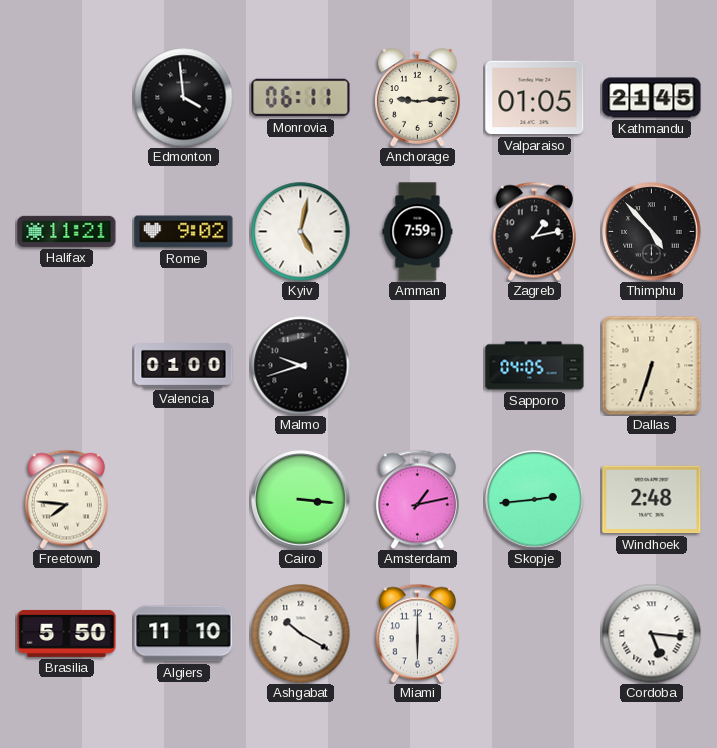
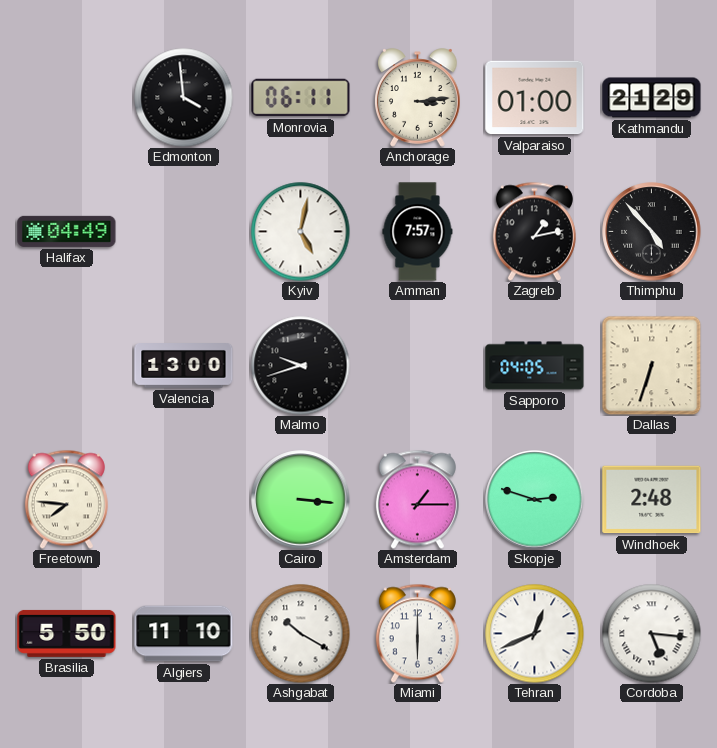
Anchorage: 9:14 -> 3:14
Valparaiso: 01:05 -> 01:00
Kathmandu: 21:45 -> 21:29
Halifax: 11:21 -> 04:49
Rome: 9:02 -> none
Amman: 7:59 -> 7:57
Valencia: 01:00 -> 13:00
Amsterdam: 1:13 -> 1:15
Skopje: 2:44 -> 2:48
Tehran: none -> 12:41
